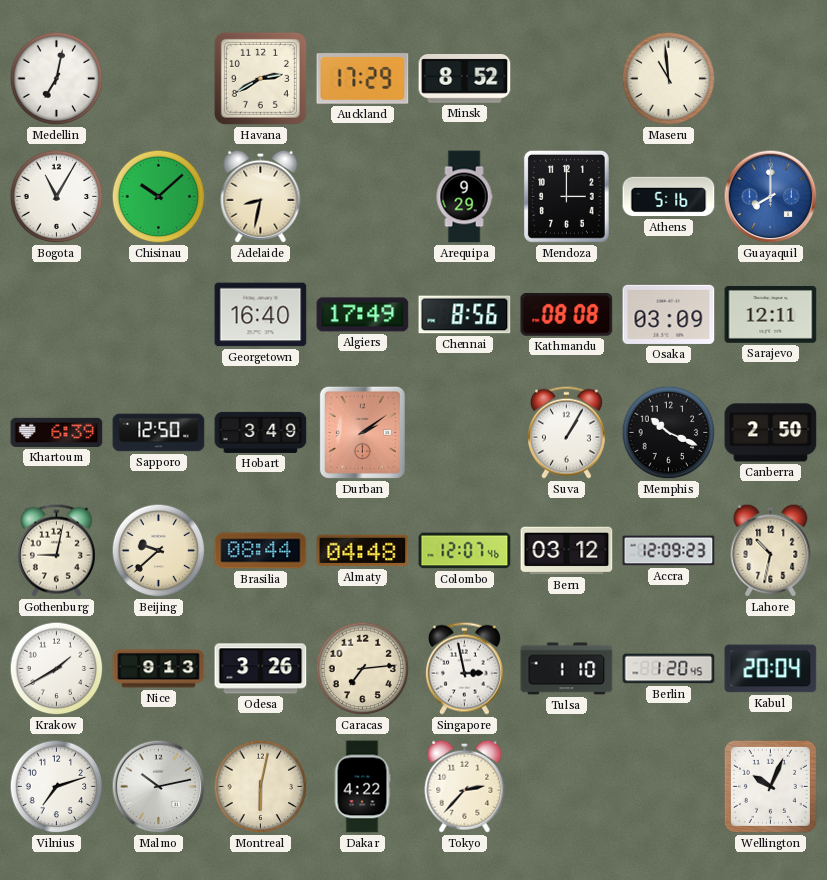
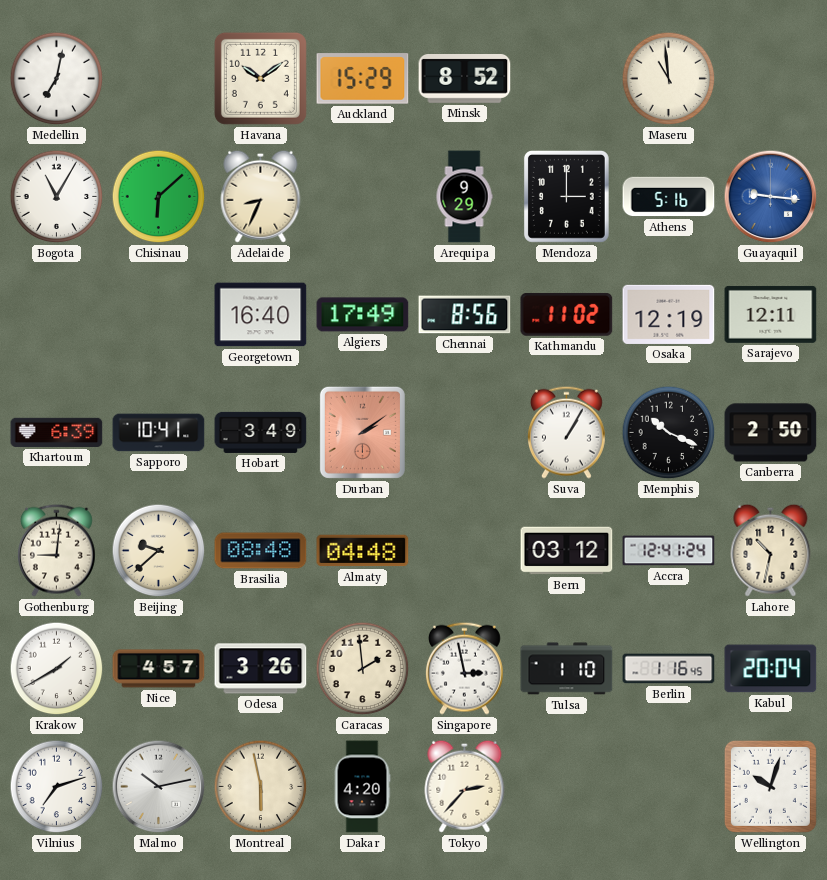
Havana: 2:40 -> 10:09
Auckland: 17:29 -> 15:29
Chisinau: 10:08 -> 6:08
Adelaide: 8:32 -> 8:34
Guayaquil: 8:00 -> 9:16
Kathmandu: 08:08 -> 11:02
Osaka: 03:09 -> 12:19
Sapporo: 12:50 -> 10:41
Gothenburg: 9:02 -> 9:01
Brasilia: 08:44 -> 08:48
Colombo: 12:07 -> none
Accra: 12:09 -> 12:41
Nice: 9:13 -> 4:57
Caracas: 7:14 -> 1:59
Berlin: 1:20 -> 1:16
Montreal: 6:02 -> 5:58
Dakar: 4:22 -> 4:20
Wellington: 10:04 -> 10:03
